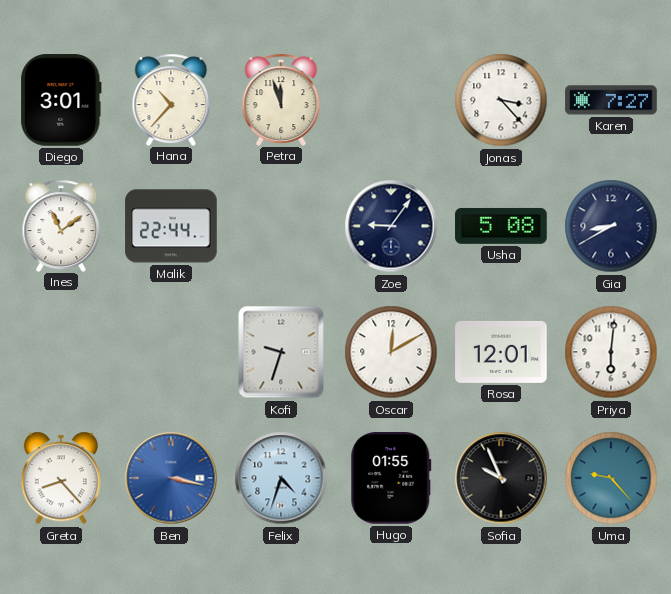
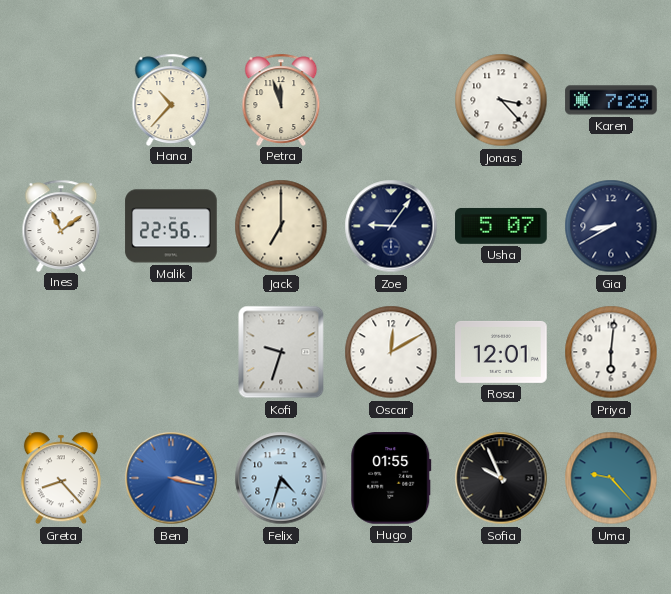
Diego: 3:01 -> none
Karen: 7:27 -> 7:29
Malik: 22:44 -> 22:56
Jack: none -> 7:00
Usha: 5:08 -> 5:07
